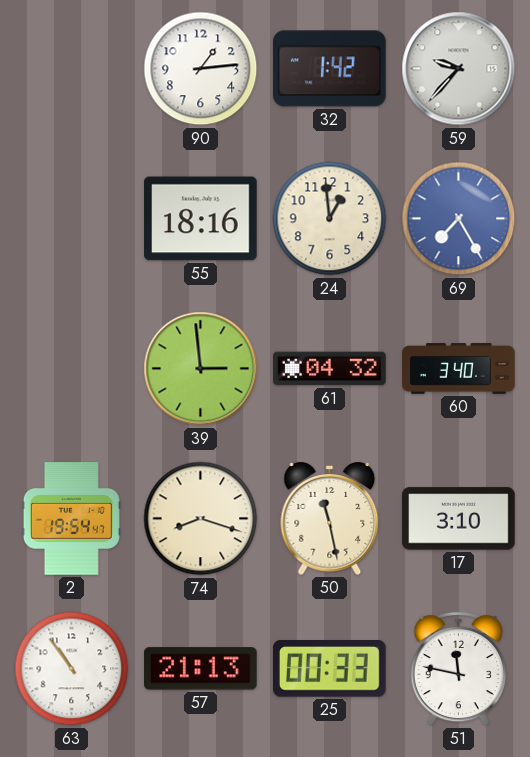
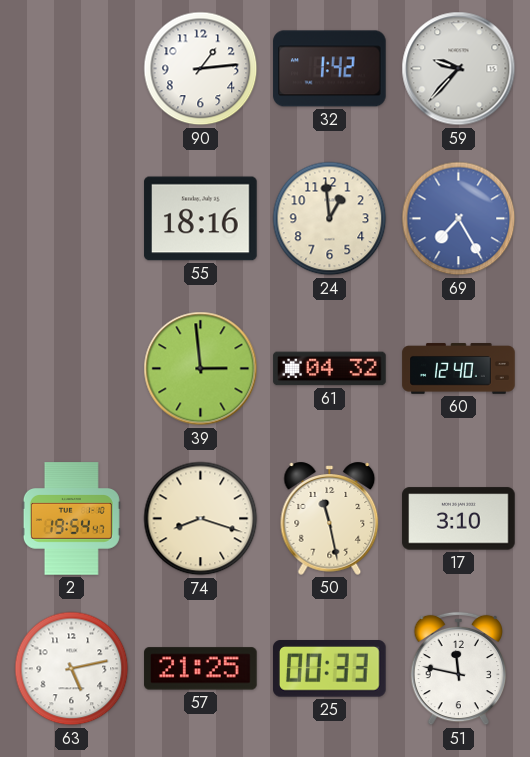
60: 3:40 -> 12:40
63: 10:54 -> 5:13
57: 21:13 -> 21:25
